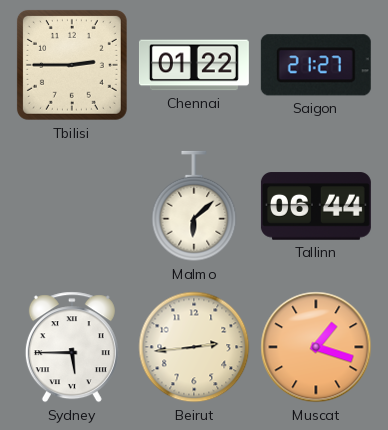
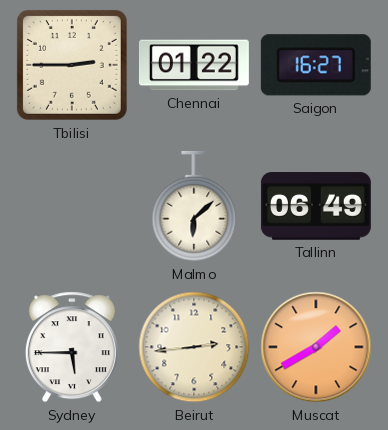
Saigon: 21:27 -> 16:27
Tallinn: 06:44 -> 06:49
Muscat: 1:18 -> 1:40
